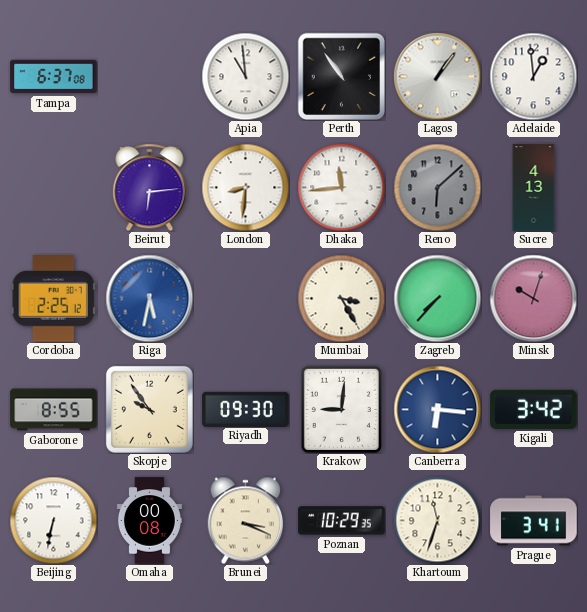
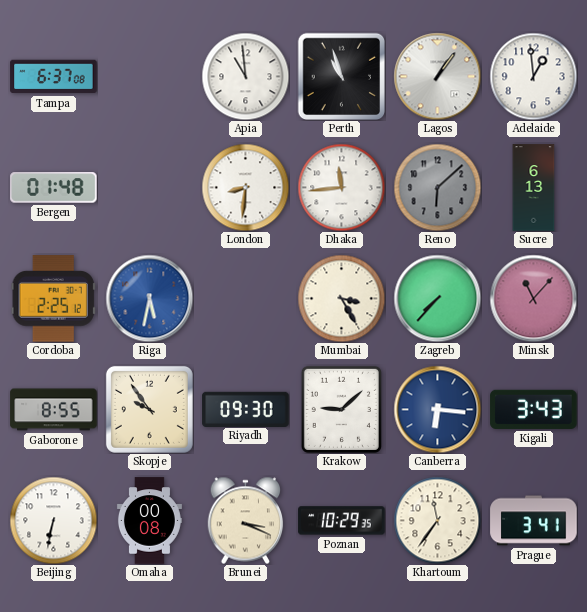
Perth: 10:54 -> 10:57
Bergen: none -> 01:48
Beirut: 6:14 -> none
Sucre: 4:13 -> 6:13
Minsk: 10:03 -> 11:07
Krakow: 9:01 -> 9:08
Kigali: 3:42 -> 3:43
Khartoum: 11:33 -> 11:36
